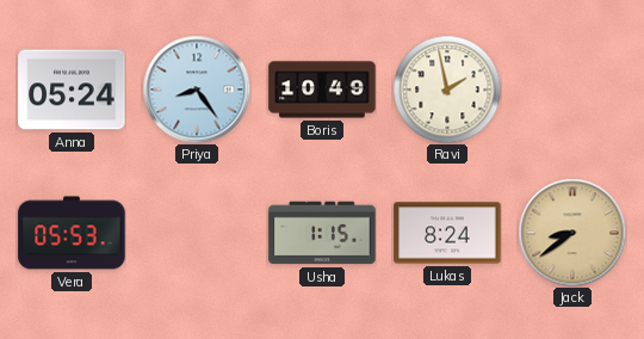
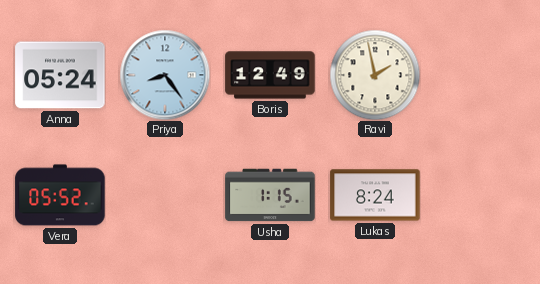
Boris: 10:49 -> 12:49
Vera: 05:53 -> 05:52
Jack: 8:39 -> none
